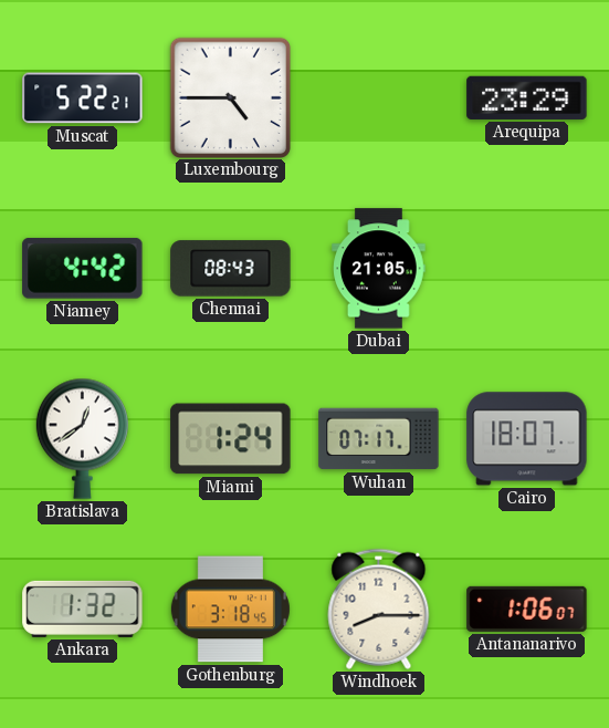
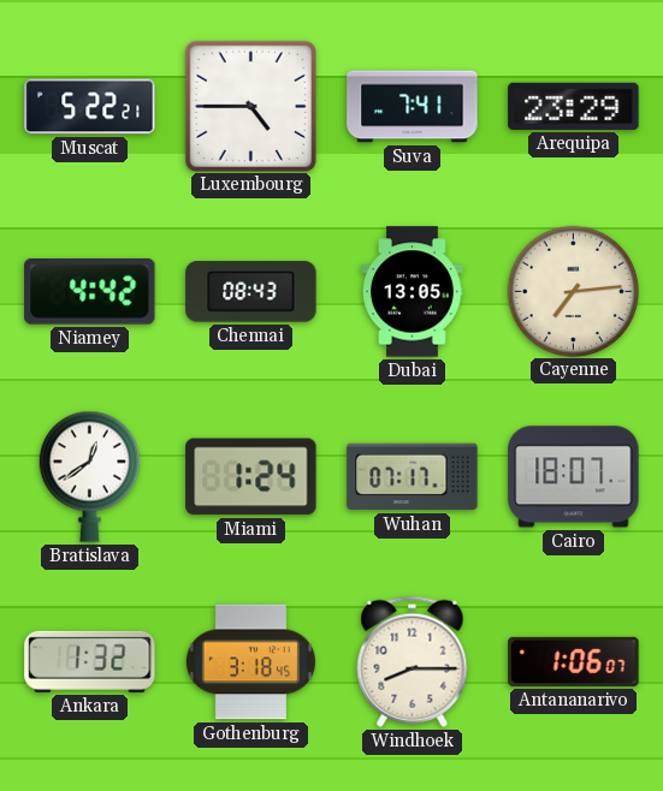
Suva: none -> 7:41
Dubai: 21:05 -> 13:05
Cayenne: none -> 7:14
